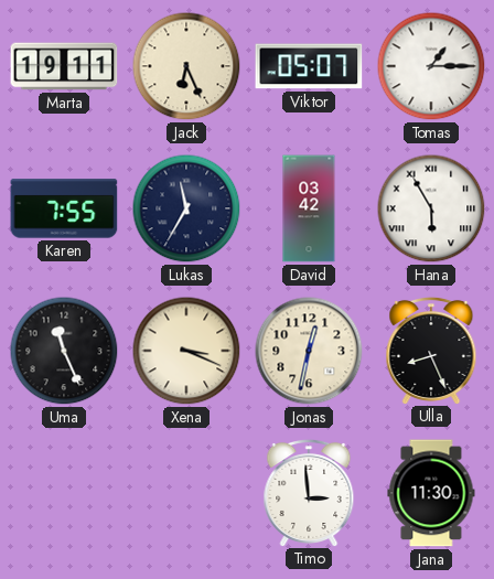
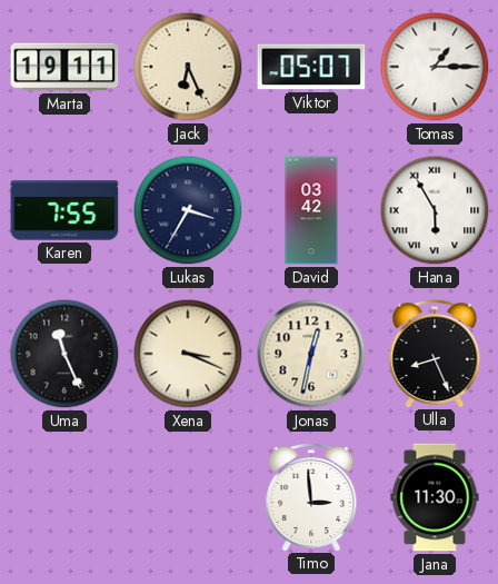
Lukas: 11:35 -> 3:35
